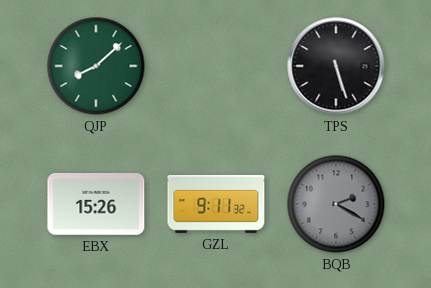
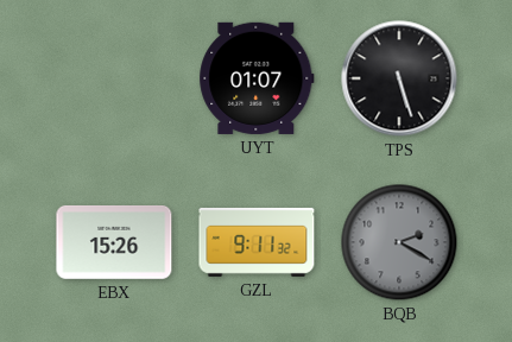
QJP: 8:08 -> none
UYT: none -> 01:07
